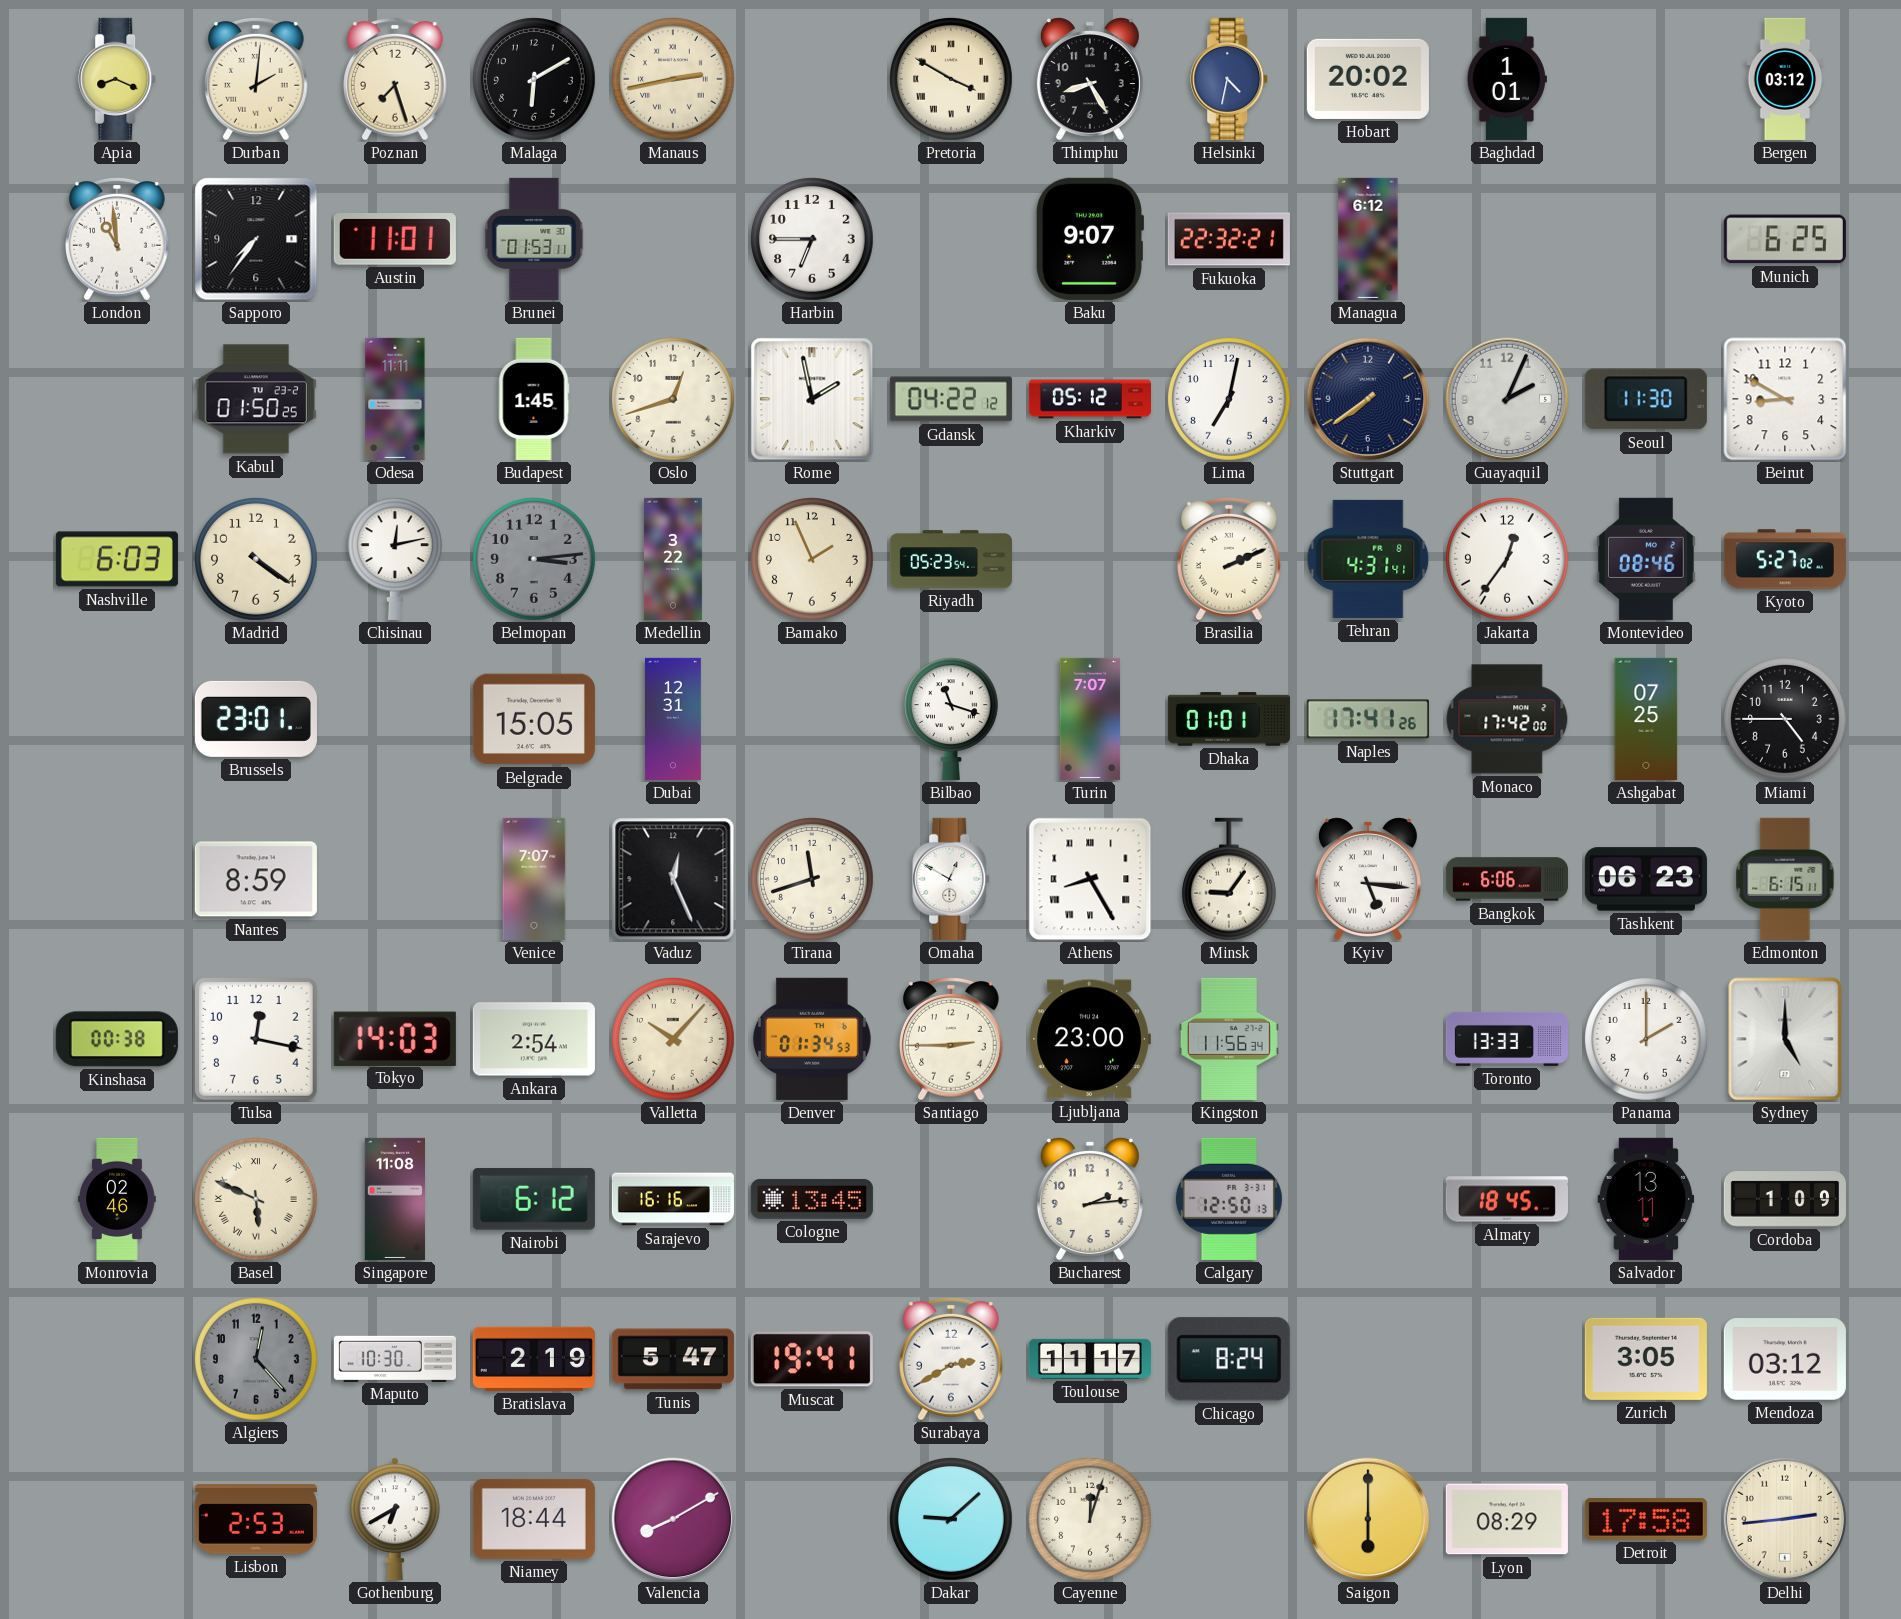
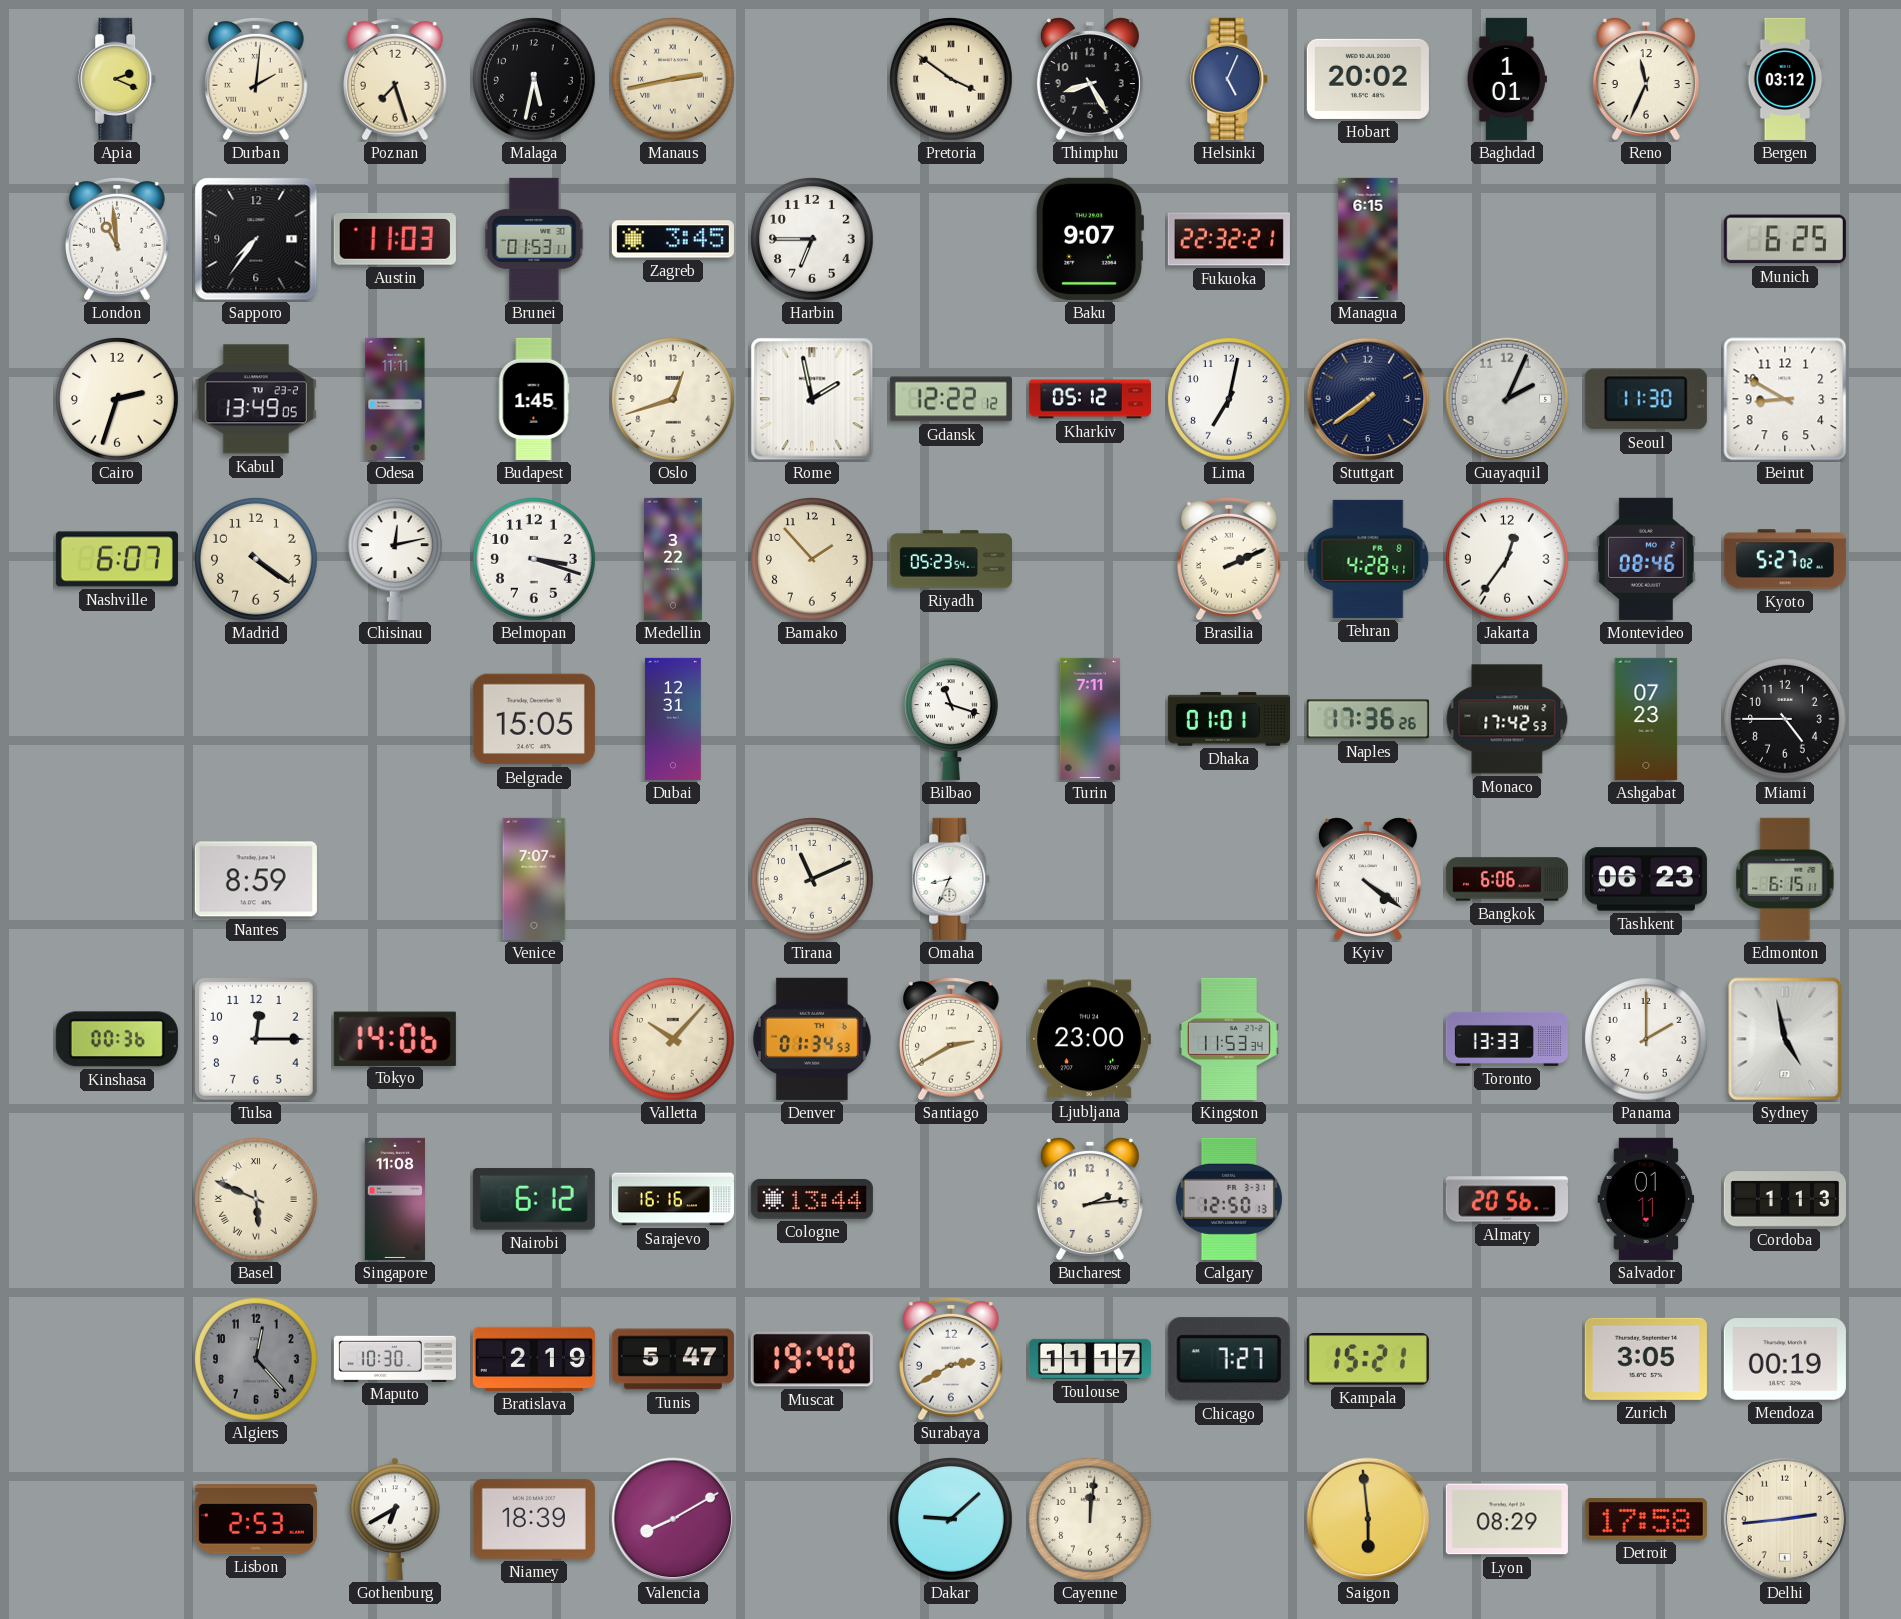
Apia: 8:19 -> 2:19
Malaga: 6:10 -> 5:32
Pretoria: 3:50 -> 3:51
Helsinki: 4:32 -> 5:04
Reno: none -> 11:34
Austin: 11:01 -> 11:03
Zagreb: none -> 3:45
Managua: 6:12 -> 6:15
Cairo: none -> 2:33
Kabul: 01:50 -> 13:49
Gdansk: 04:22 -> 12:22
Nashville: 6:03 -> 6:07
Belmopan: 3:14 -> 3:18
Belmopan dial: grey -> white
Bamako: 1:56 -> 1:53
Tehran: 4:31 -> 4:28
Brussels: 23:01 -> none
Turin: 7:07 -> 7:11
Naples: 17:41 -> 17:36
Monaco: 17:42:00 -> 17:42:53
Ashgabat: 07:25 -> 07:23
Vaduz: 12:26 -> none
Tirana: 11:42 -> 11:11
Omaha: 12:50 -> 8:34
Athens: 8:25 -> none
Minsk: 9:06 -> none
Kyiv: 5:16 -> 4:21
Kinshasa: 00:38 -> 00:36
Tulsa: 12:17 -> 12:15
Tokyo: 14:03 -> 14:06
Ankara: 2:54 -> none
Santiago: 2:45 -> 2:40
Kingston: 11:56 -> 11:53
Sydney: 5:00 -> 4:58
Monrovia: 02:46 -> none
Cologne: 13:45 -> 13:44
Almaty: 18:45 -> 20:56
Salvador: 13:11 -> 01:11
Cordoba: 1:09 -> 1:13
Muscat: 19:41 -> 19:40
Chicago: 8:24 -> 7:27
Kampala: none -> 15:21
Mendoza: 03:12 -> 00:19
Niamey: 18:44 -> 18:39
Cayenne: 12:03 -> 12:01
Saigon: 6:00 -> 5:59
